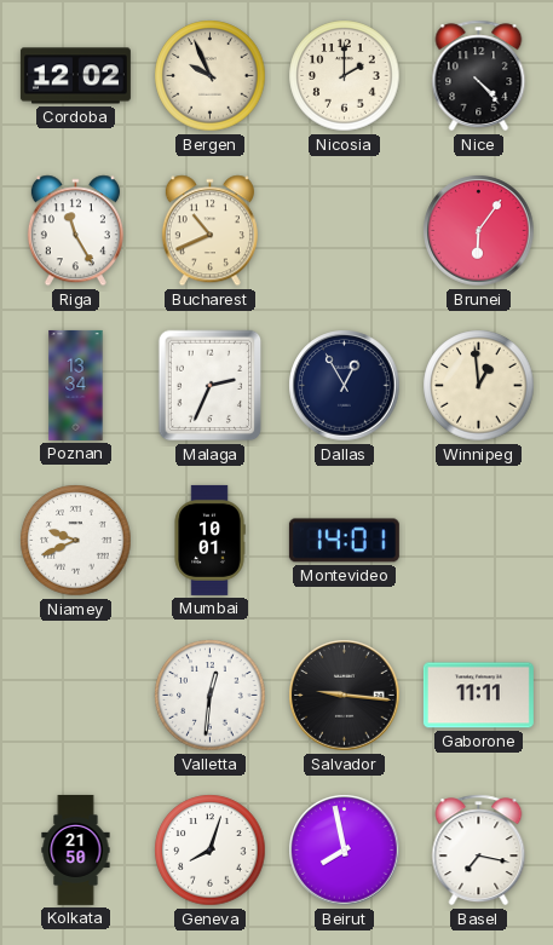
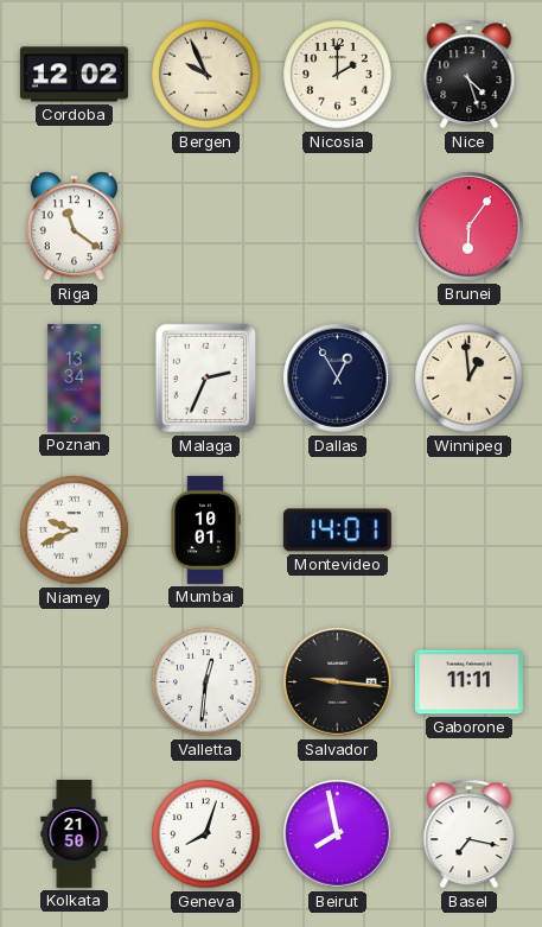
Nice: 4:23 -> 4:27
Riga: 11:25 -> 11:21
Bucharest: 10:41 -> none
